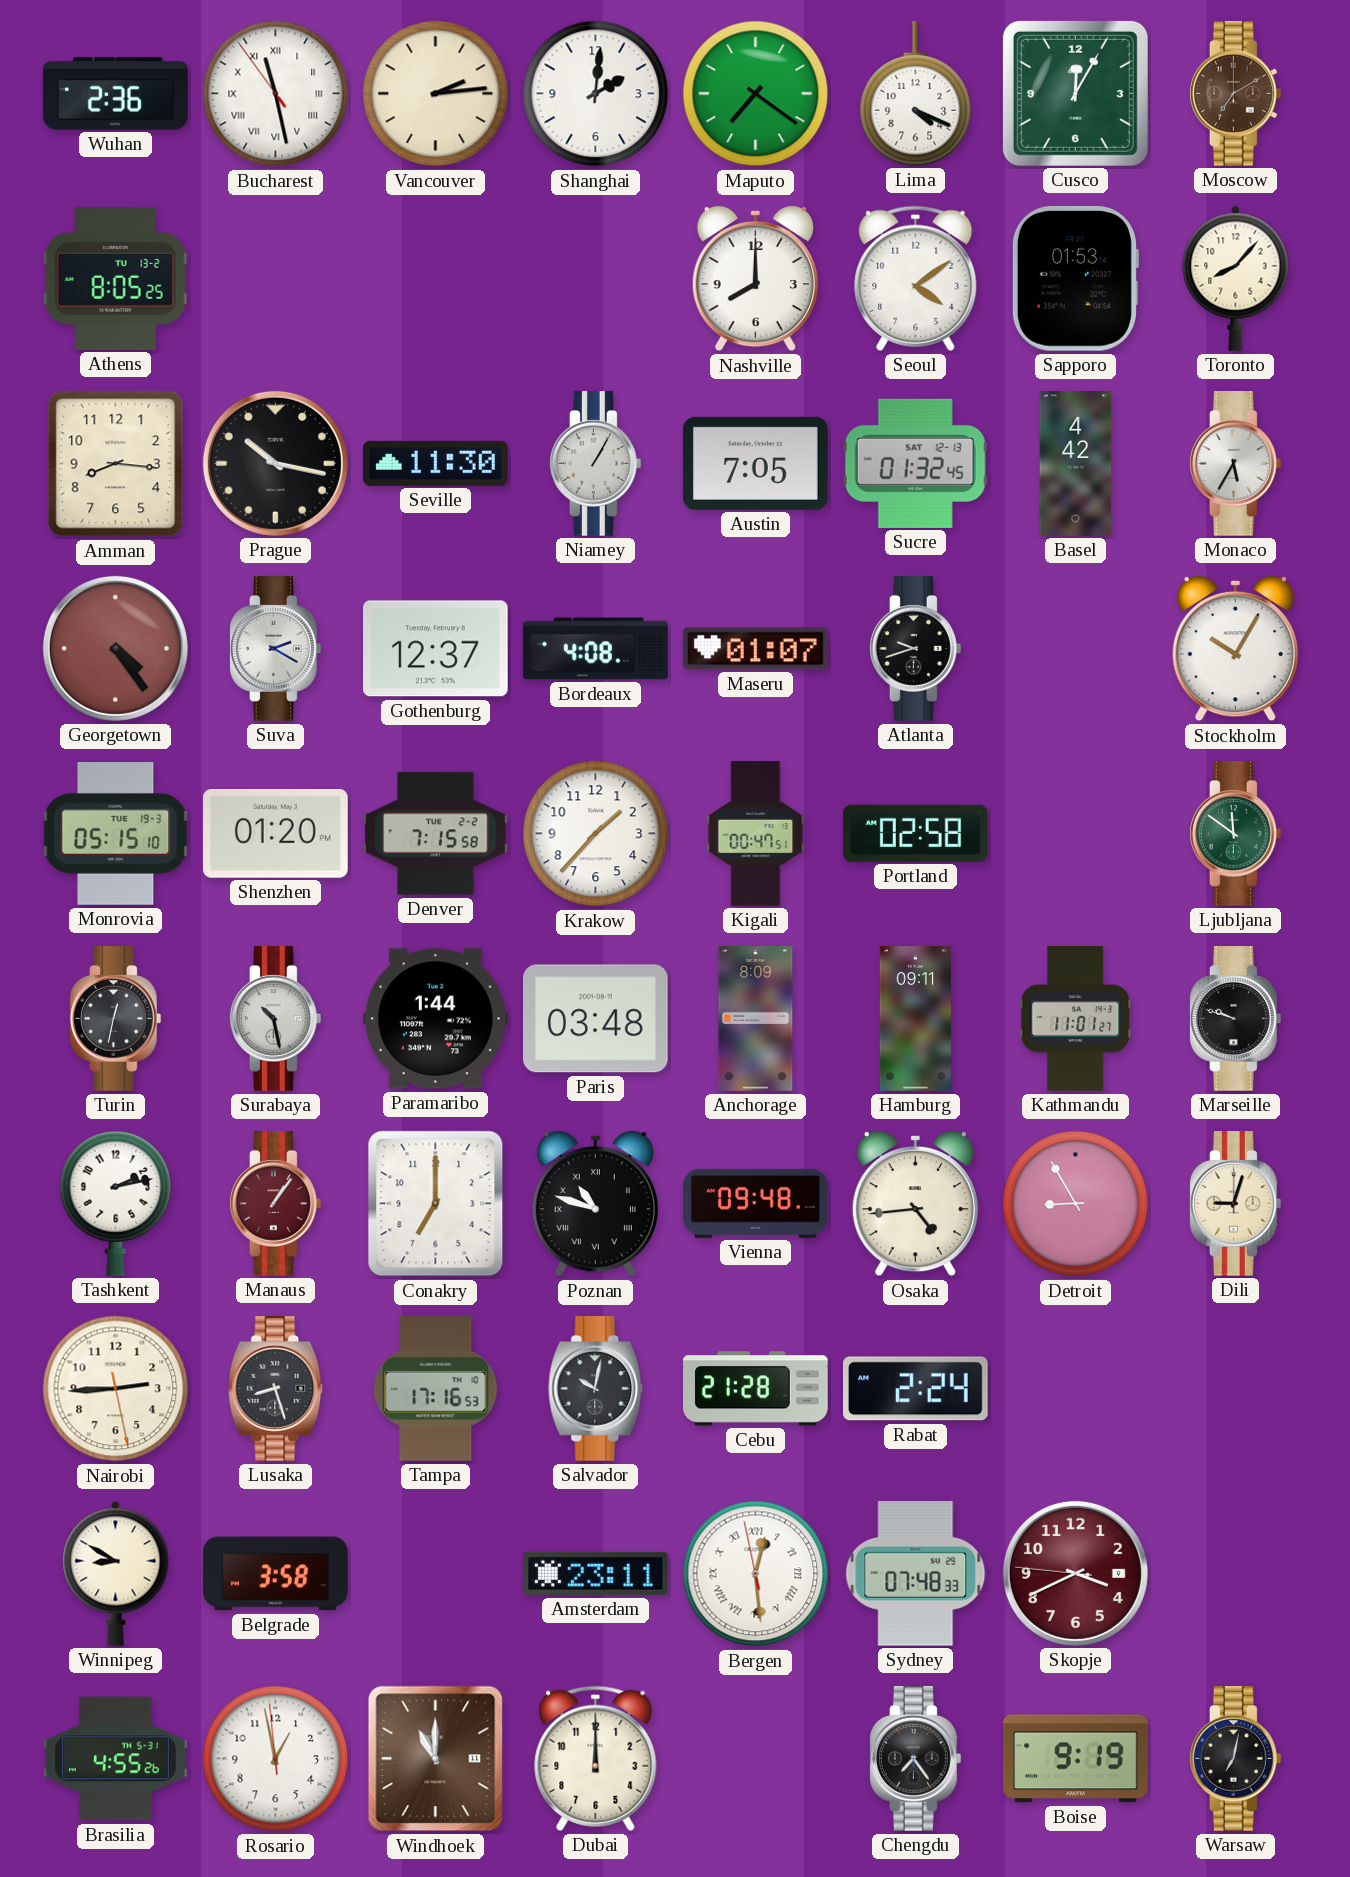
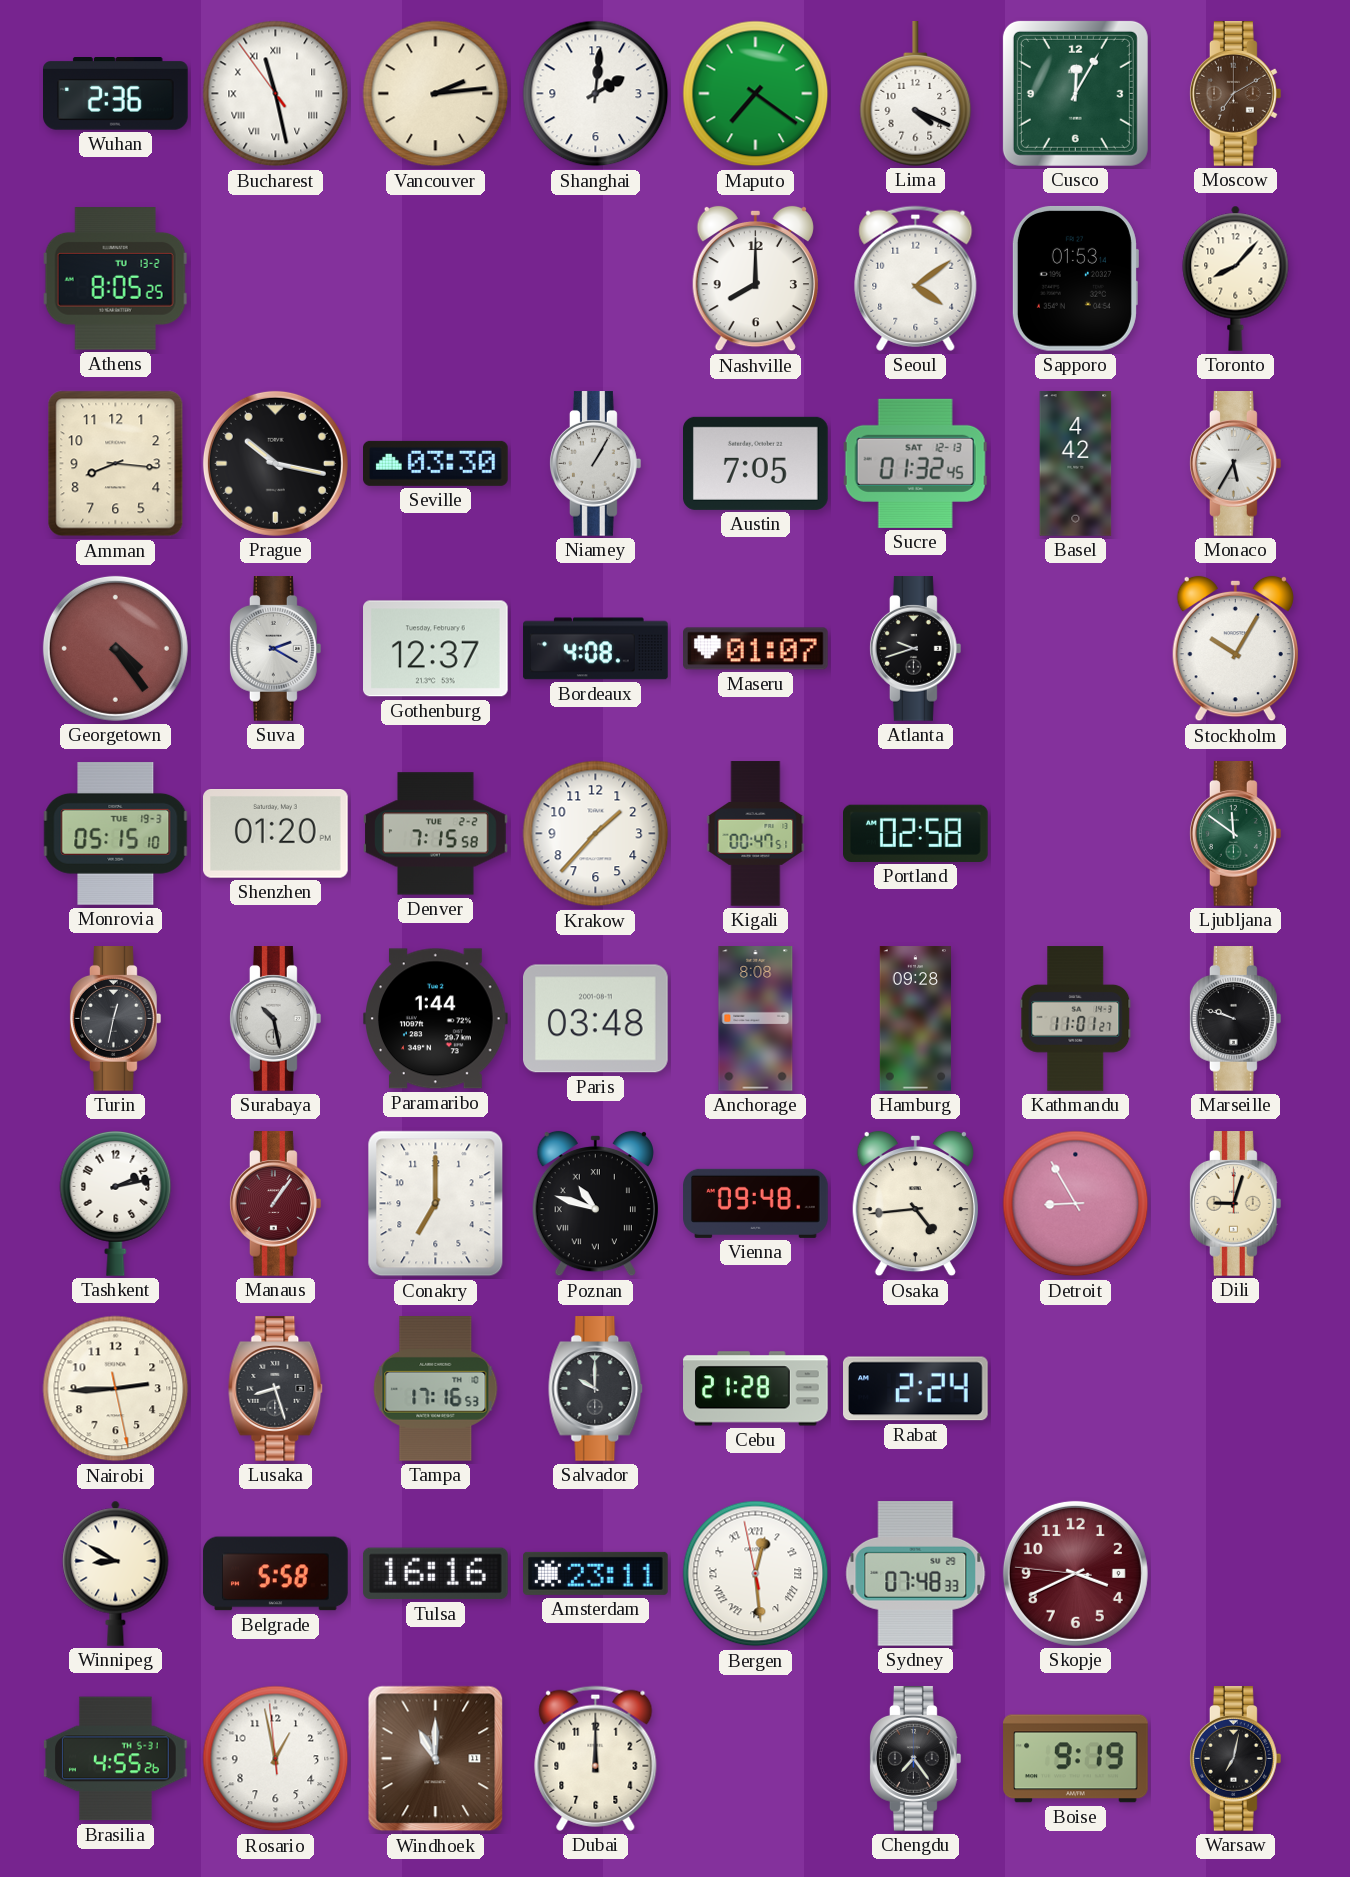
Seville: 11:30 -> 03:30
Anchorage: 8:09 -> 8:08
Hamburg: 09:11 -> 09:28
Salvador: 10:02 -> 10:00
Belgrade: 3:58 -> 5:58
Tulsa: none -> 16:16
